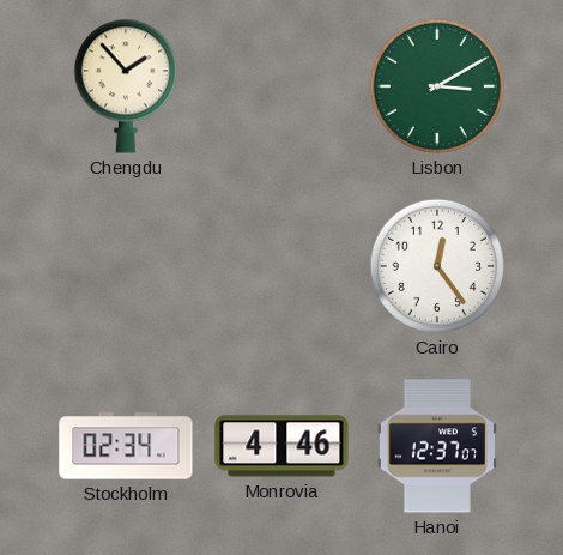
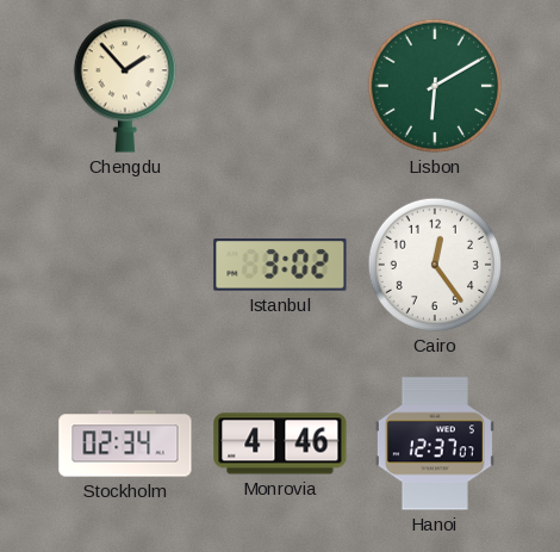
Lisbon: 3:10 -> 6:10
Istanbul: none -> 3:02
